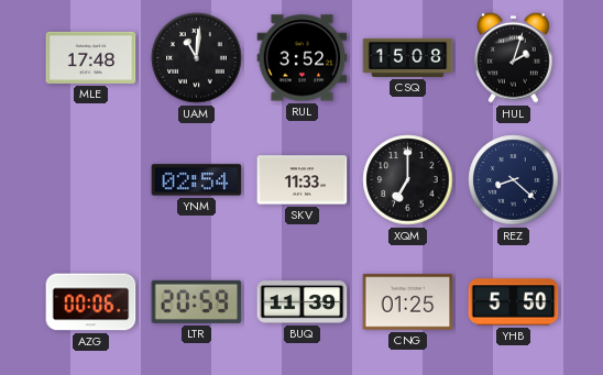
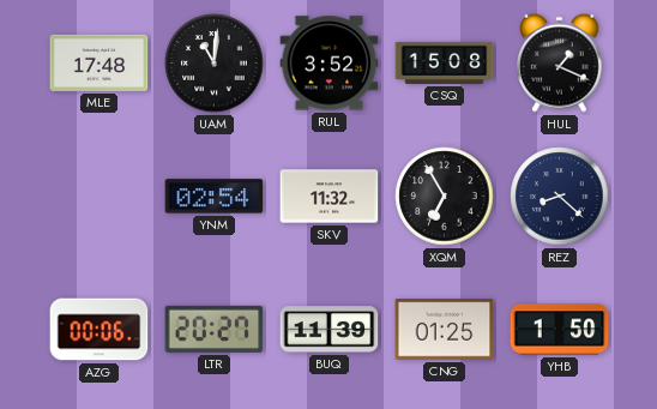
HUL: 2:03 -> 1:19
SKV: 11:33 -> 11:32
XQM: 7:00 -> 6:55
LTR: 20:59 -> 20:27
YHB: 5:50 -> 1:50
